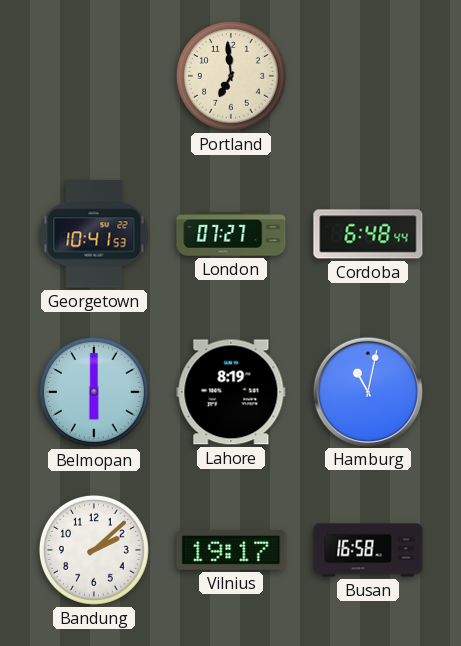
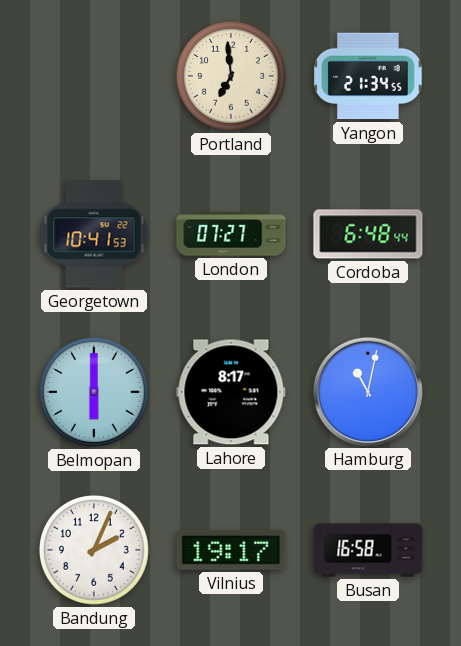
Yangon: none -> 21:34
Lahore: 8:19 -> 8:17
Bandung: 2:08 -> 2:04
